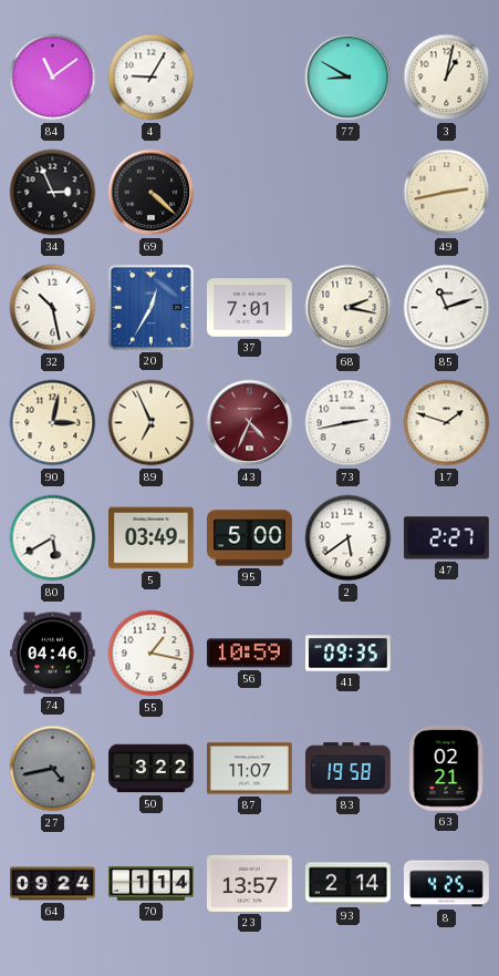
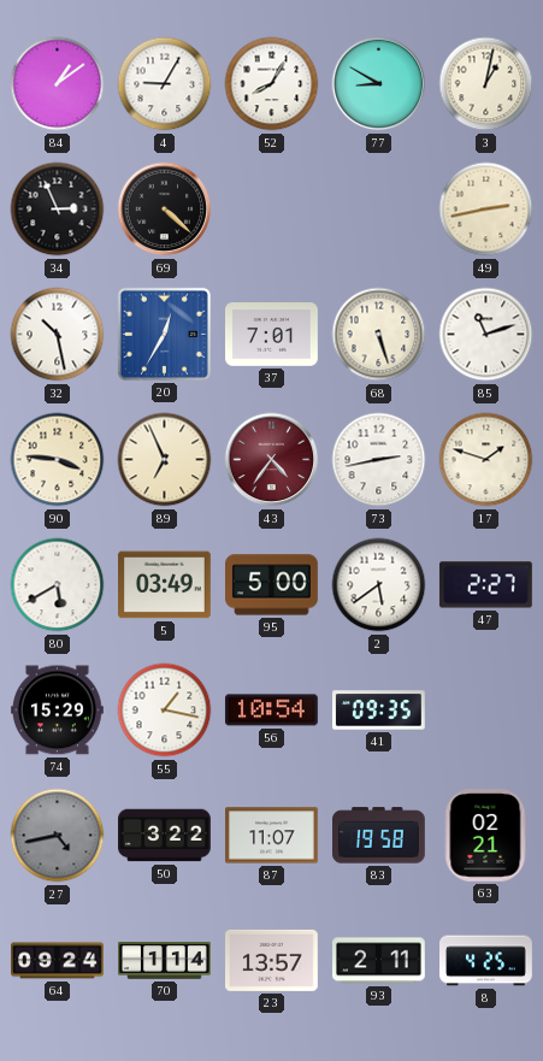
84: 11:09 -> 1:09
52: none -> 8:05
68: 2:17 -> 5:27
90: 3:02 -> 3:46
43: 4:34 -> 4:36
74: 04:46 -> 15:29
56: 10:59 -> 10:54
93: 2:14 -> 2:11
